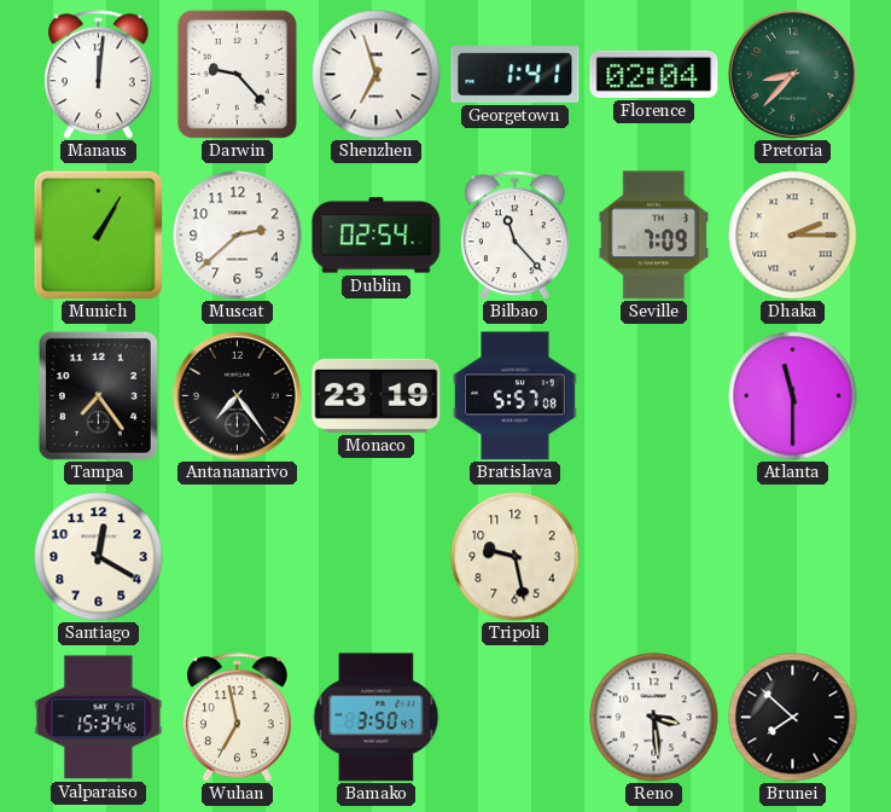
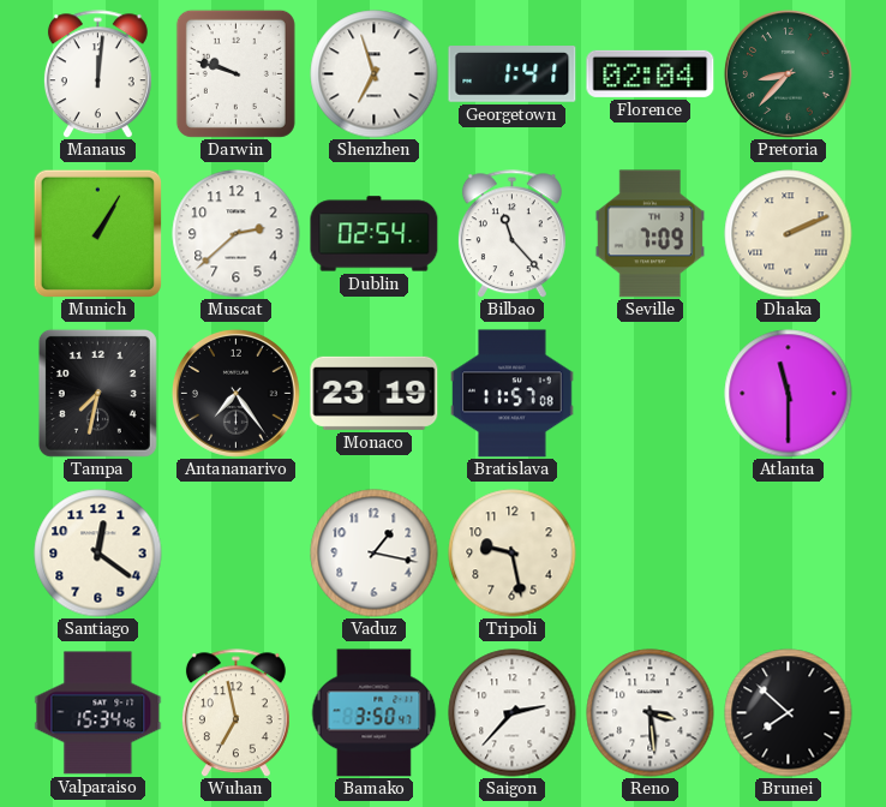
Darwin: 9:23 -> 9:48
Dhaka: 2:15 -> 2:11
Tampa: 7:24 -> 7:32
Bratislava: 5:57 -> 11:57
Santiago: 12:20 -> 12:21
Vaduz: none -> 1:17
Saigon: none -> 2:37
